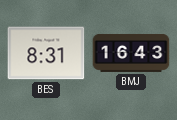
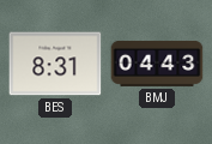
BMJ: 16:43 -> 04:43
